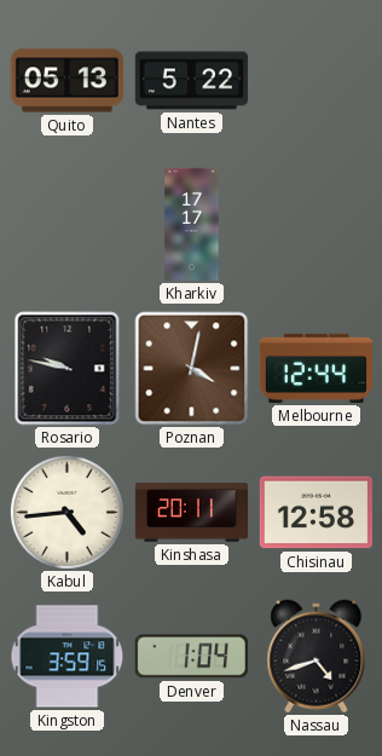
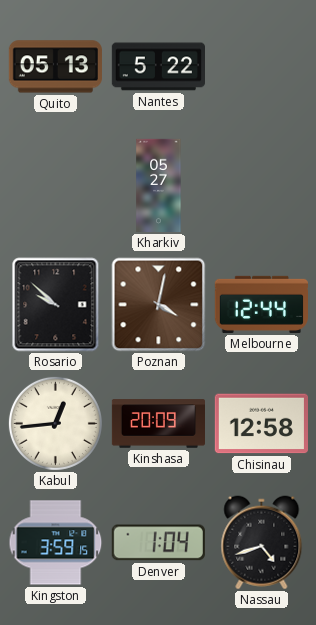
Kharkiv: 17:17 -> 05:27
Rosario: 9:47 -> 9:52
Kabul: 4:44 -> 12:44
Kinshasa: 20:11 -> 20:09
